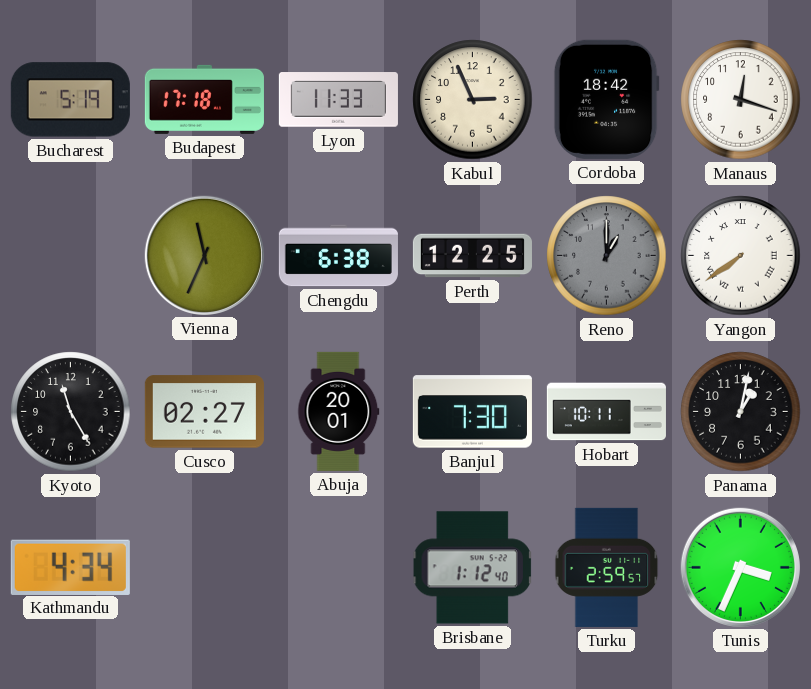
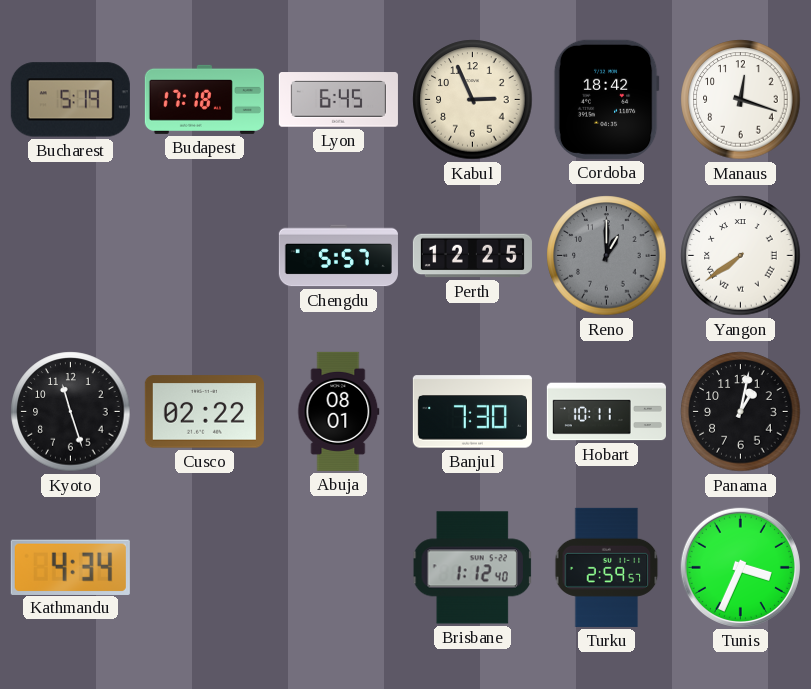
Lyon: 11:33 -> 6:45
Vienna: 11:34 -> none
Chengdu: 6:38 -> 5:57
Kyoto: 11:25 -> 11:27
Cusco: 02:27 -> 02:22
Abuja: 20:01 -> 08:01
